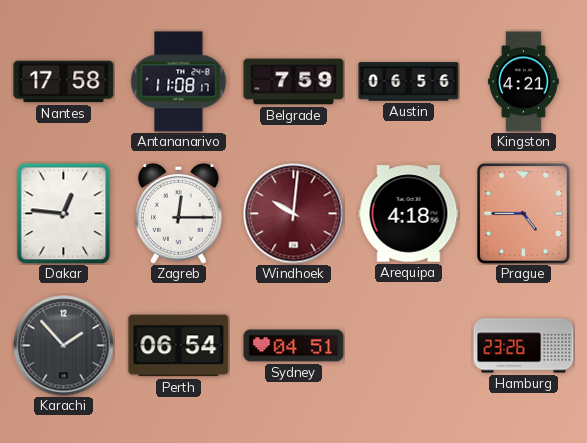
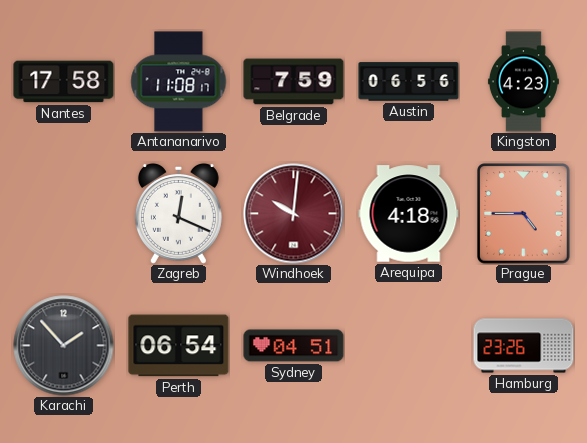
Kingston: 4:21 -> 4:23
Dakar: 12:46 -> none
Zagreb: 12:15 -> 12:19
